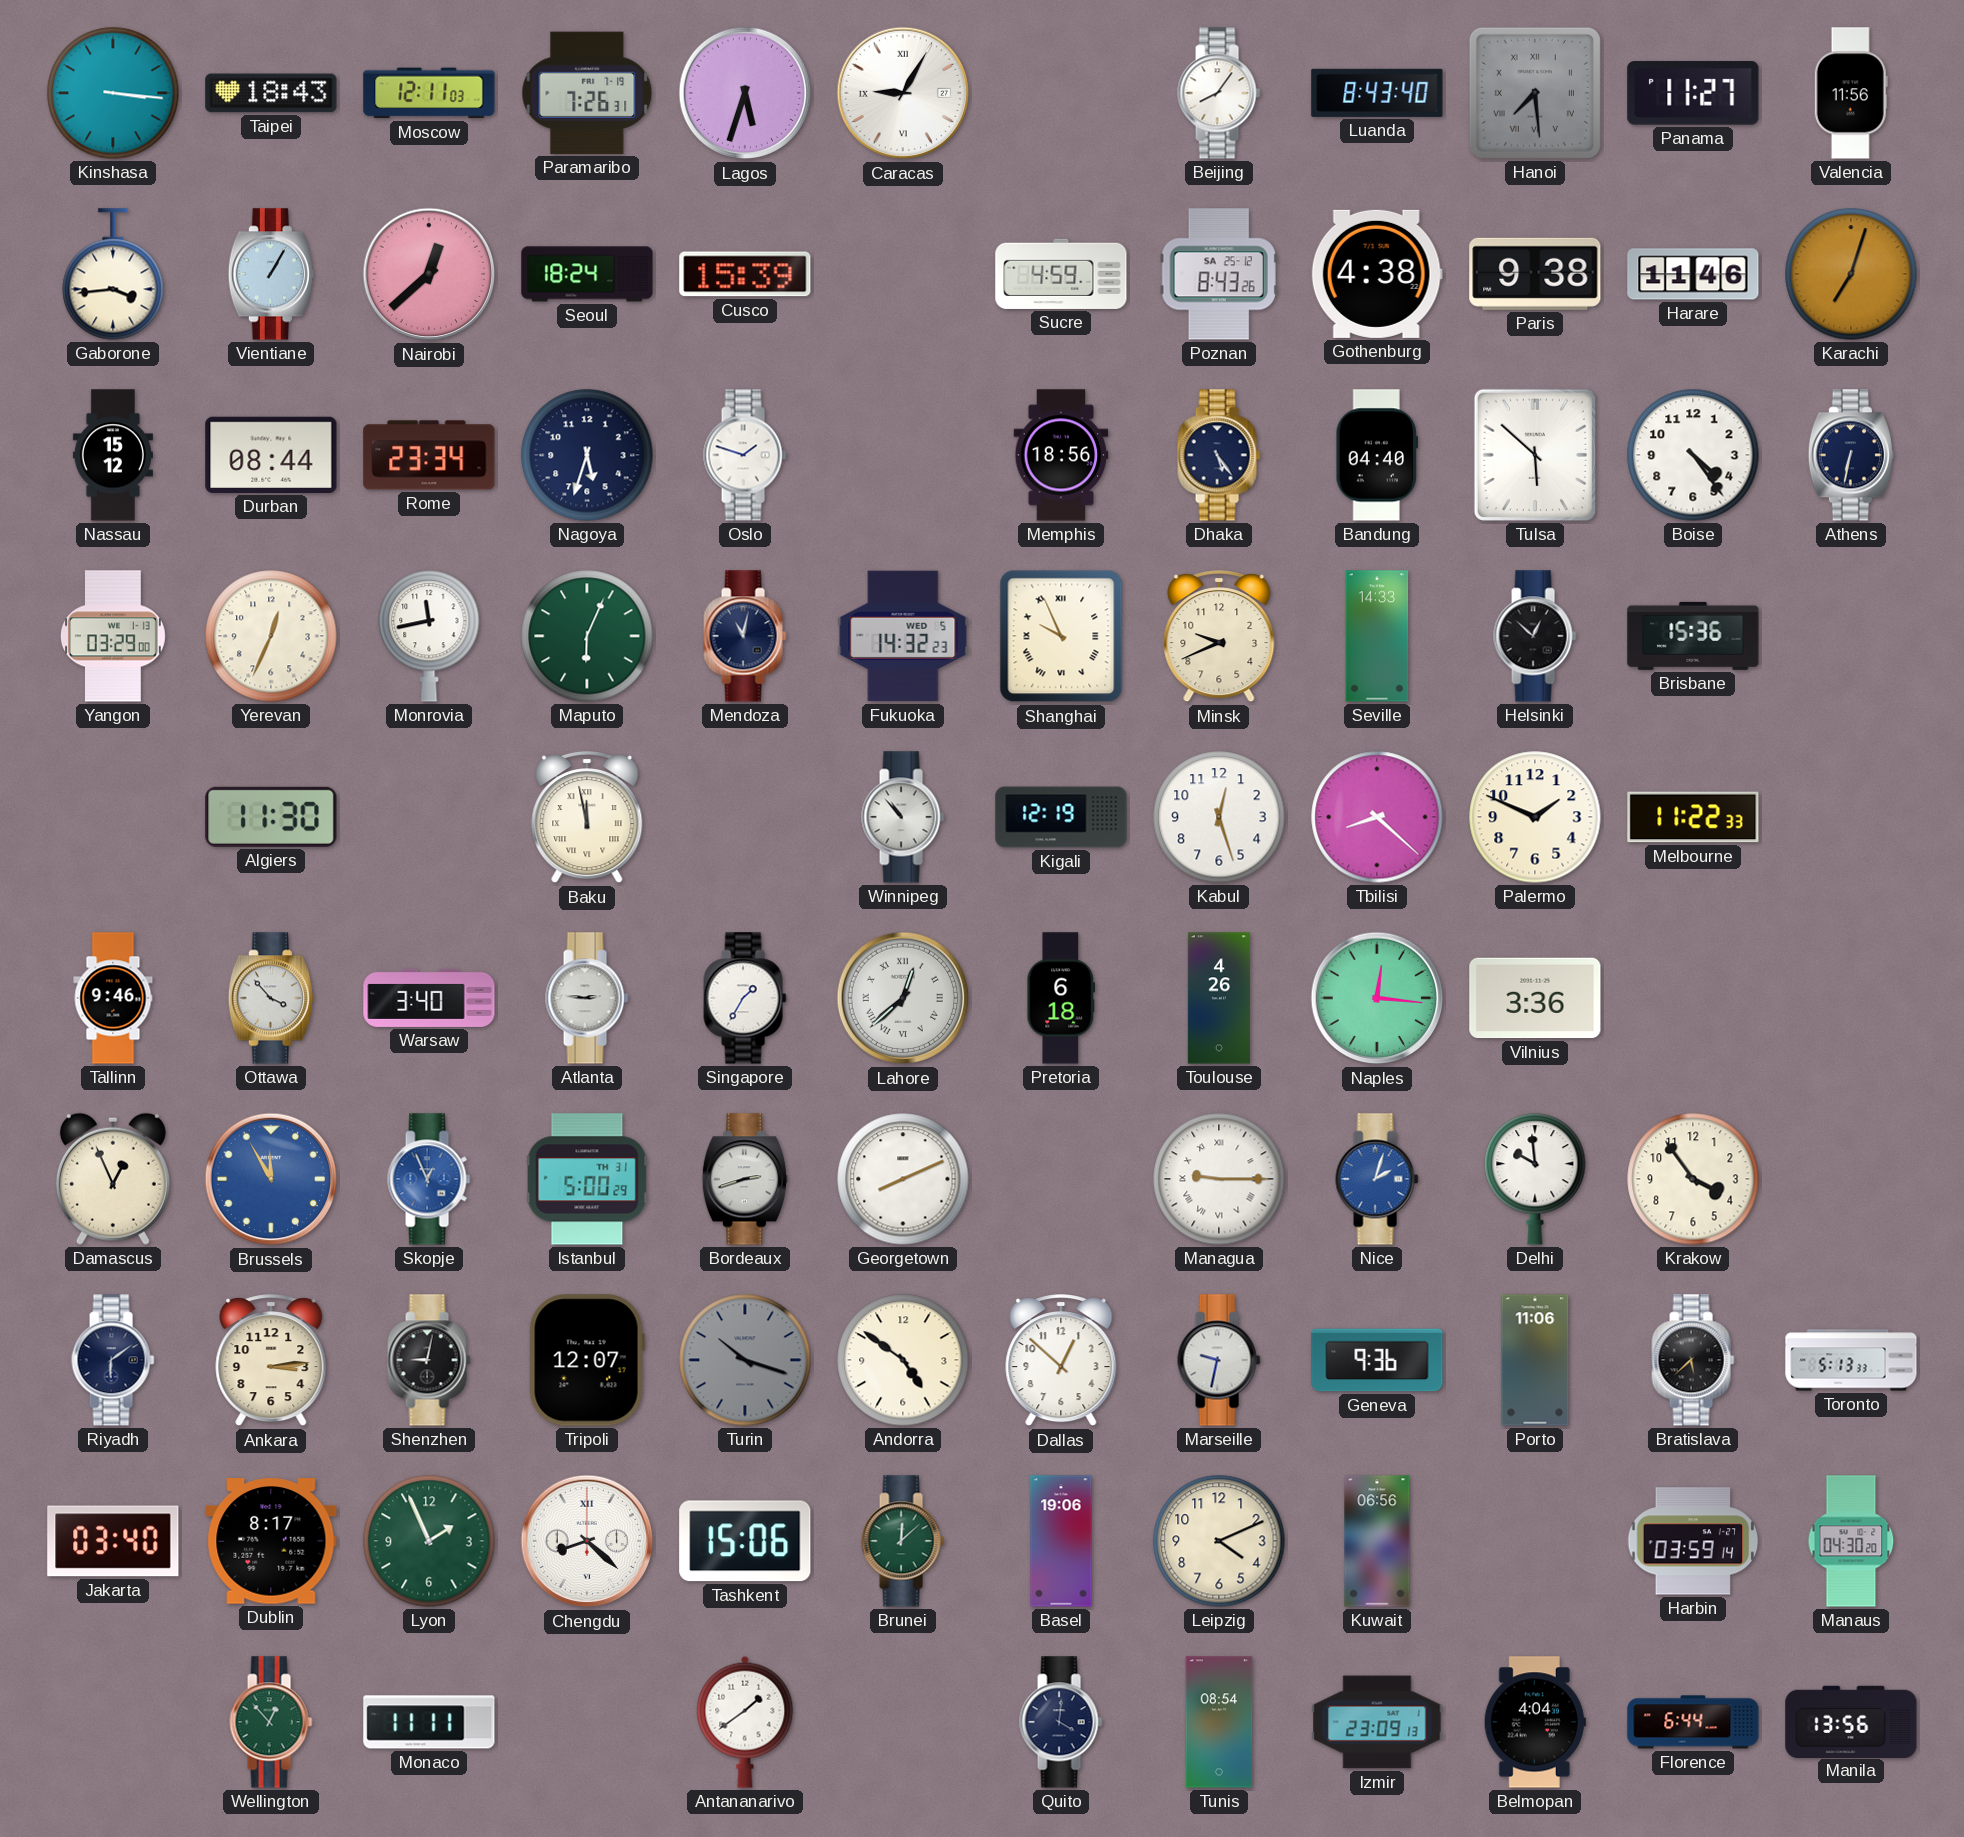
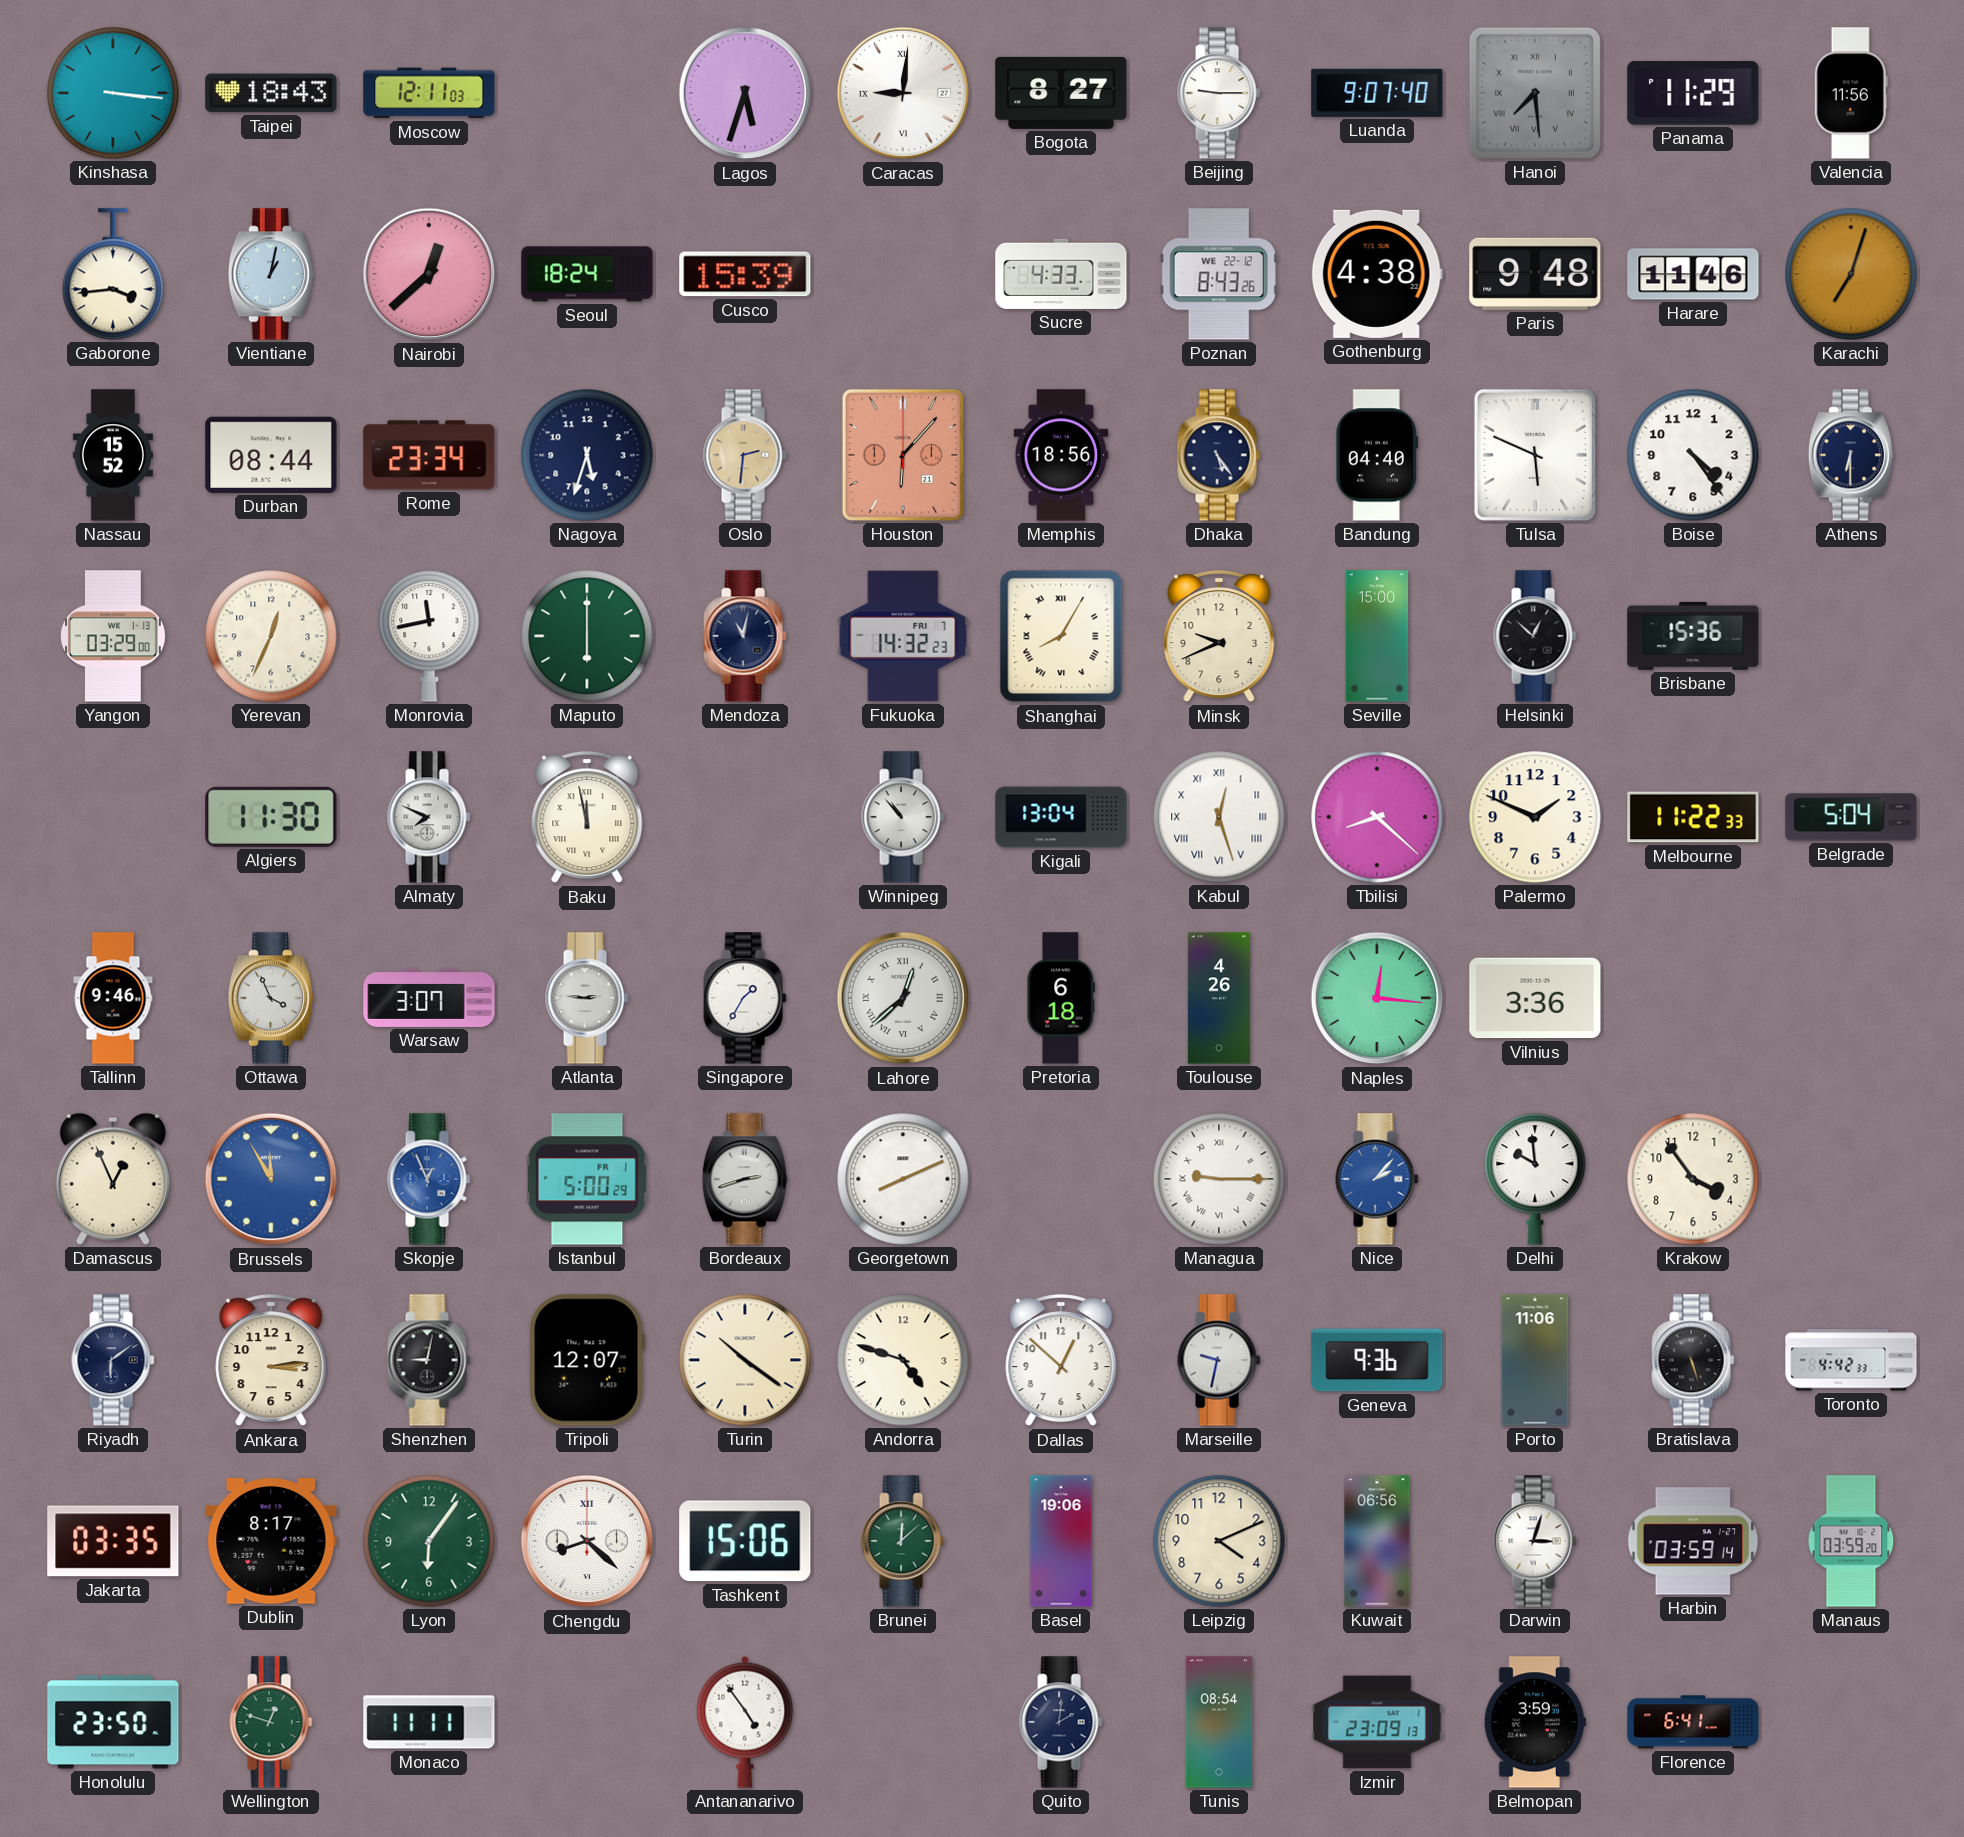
Paramaribo: 7:26 -> none
Caracas: 9:05 -> 9:01
Bogota: none -> 8:27
Beijing: 8:06 -> 9:15
Luanda: 8:43 -> 9:07
Panama: 11:27 -> 11:29
Vientiane: 1:05 -> 1:02
Sucre: 4:59 -> 4:33
Poznan date: SA 25-12 -> WE 22-12
Paris: 9:38 -> 9:48
Nassau: 15:12 -> 15:52
Oslo: 1:48 -> 2:31
Oslo dial: white -> champagne
Houston: none -> 6:07
Tulsa: 5:52 -> 5:49
Athens: 6:32 -> 6:30
Maputo: 6:04 -> 6:00
Fukuoka date: WED 5 -> FRI 7
Shanghai: 9:56 -> 8:05
Seville: 14:33 -> 15:00
Almaty: none -> 7:49
Kigali: 12:19 -> 13:04
Kabul numerals: Arabic -> Roman
Belgrade: none -> 5:04
Ottawa: 3:53 -> 3:56
Warsaw: 3:40 -> 3:07
Istanbul date: TH 31 -> FR 1
Nice: 2:03 -> 2:07
Turin: 10:18 -> 10:21
Turin dial: grey -> cream
Andorra: 4:51 -> 4:48
Bratislava: 5:38 -> 5:27
Toronto: 5:13 -> 4:42
Jakarta: 03:40 -> 03:35
Lyon: 1:56 -> 6:06
Darwin: none -> 3:03
Manaus: 04:30 -> 03:59
Honolulu: none -> 23:50
Wellington: 12:53 -> 12:48
Antananarivo: 1:39 -> 4:54
Quito: 4:01 -> 2:01
Belmopan: 4:04 -> 3:59
Florence: 6:44 -> 6:41
Manila: 13:56 -> none
